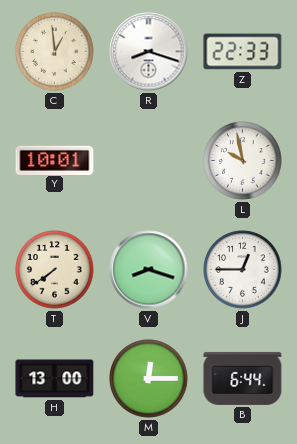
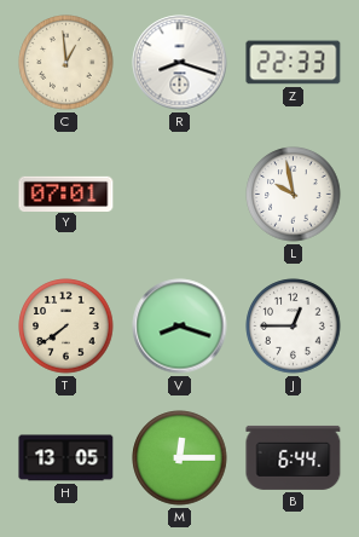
Y: 10:01 -> 07:01
H: 13:00 -> 13:05
